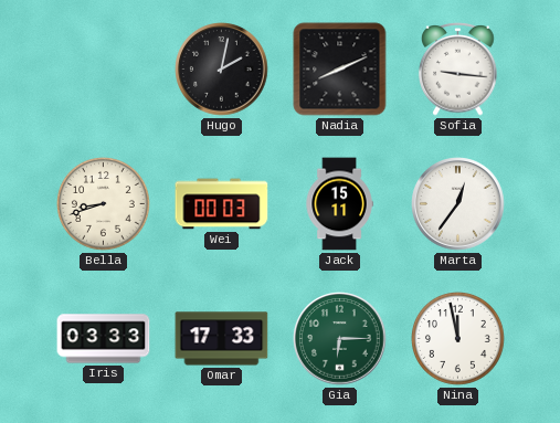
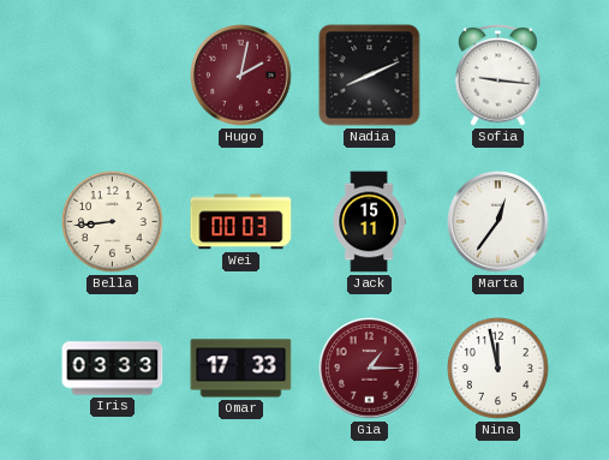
Hugo dial: black -> burgundy
Bella: 8:42 -> 8:44
Gia: 6:15 -> 1:15
Gia dial: green -> burgundy
